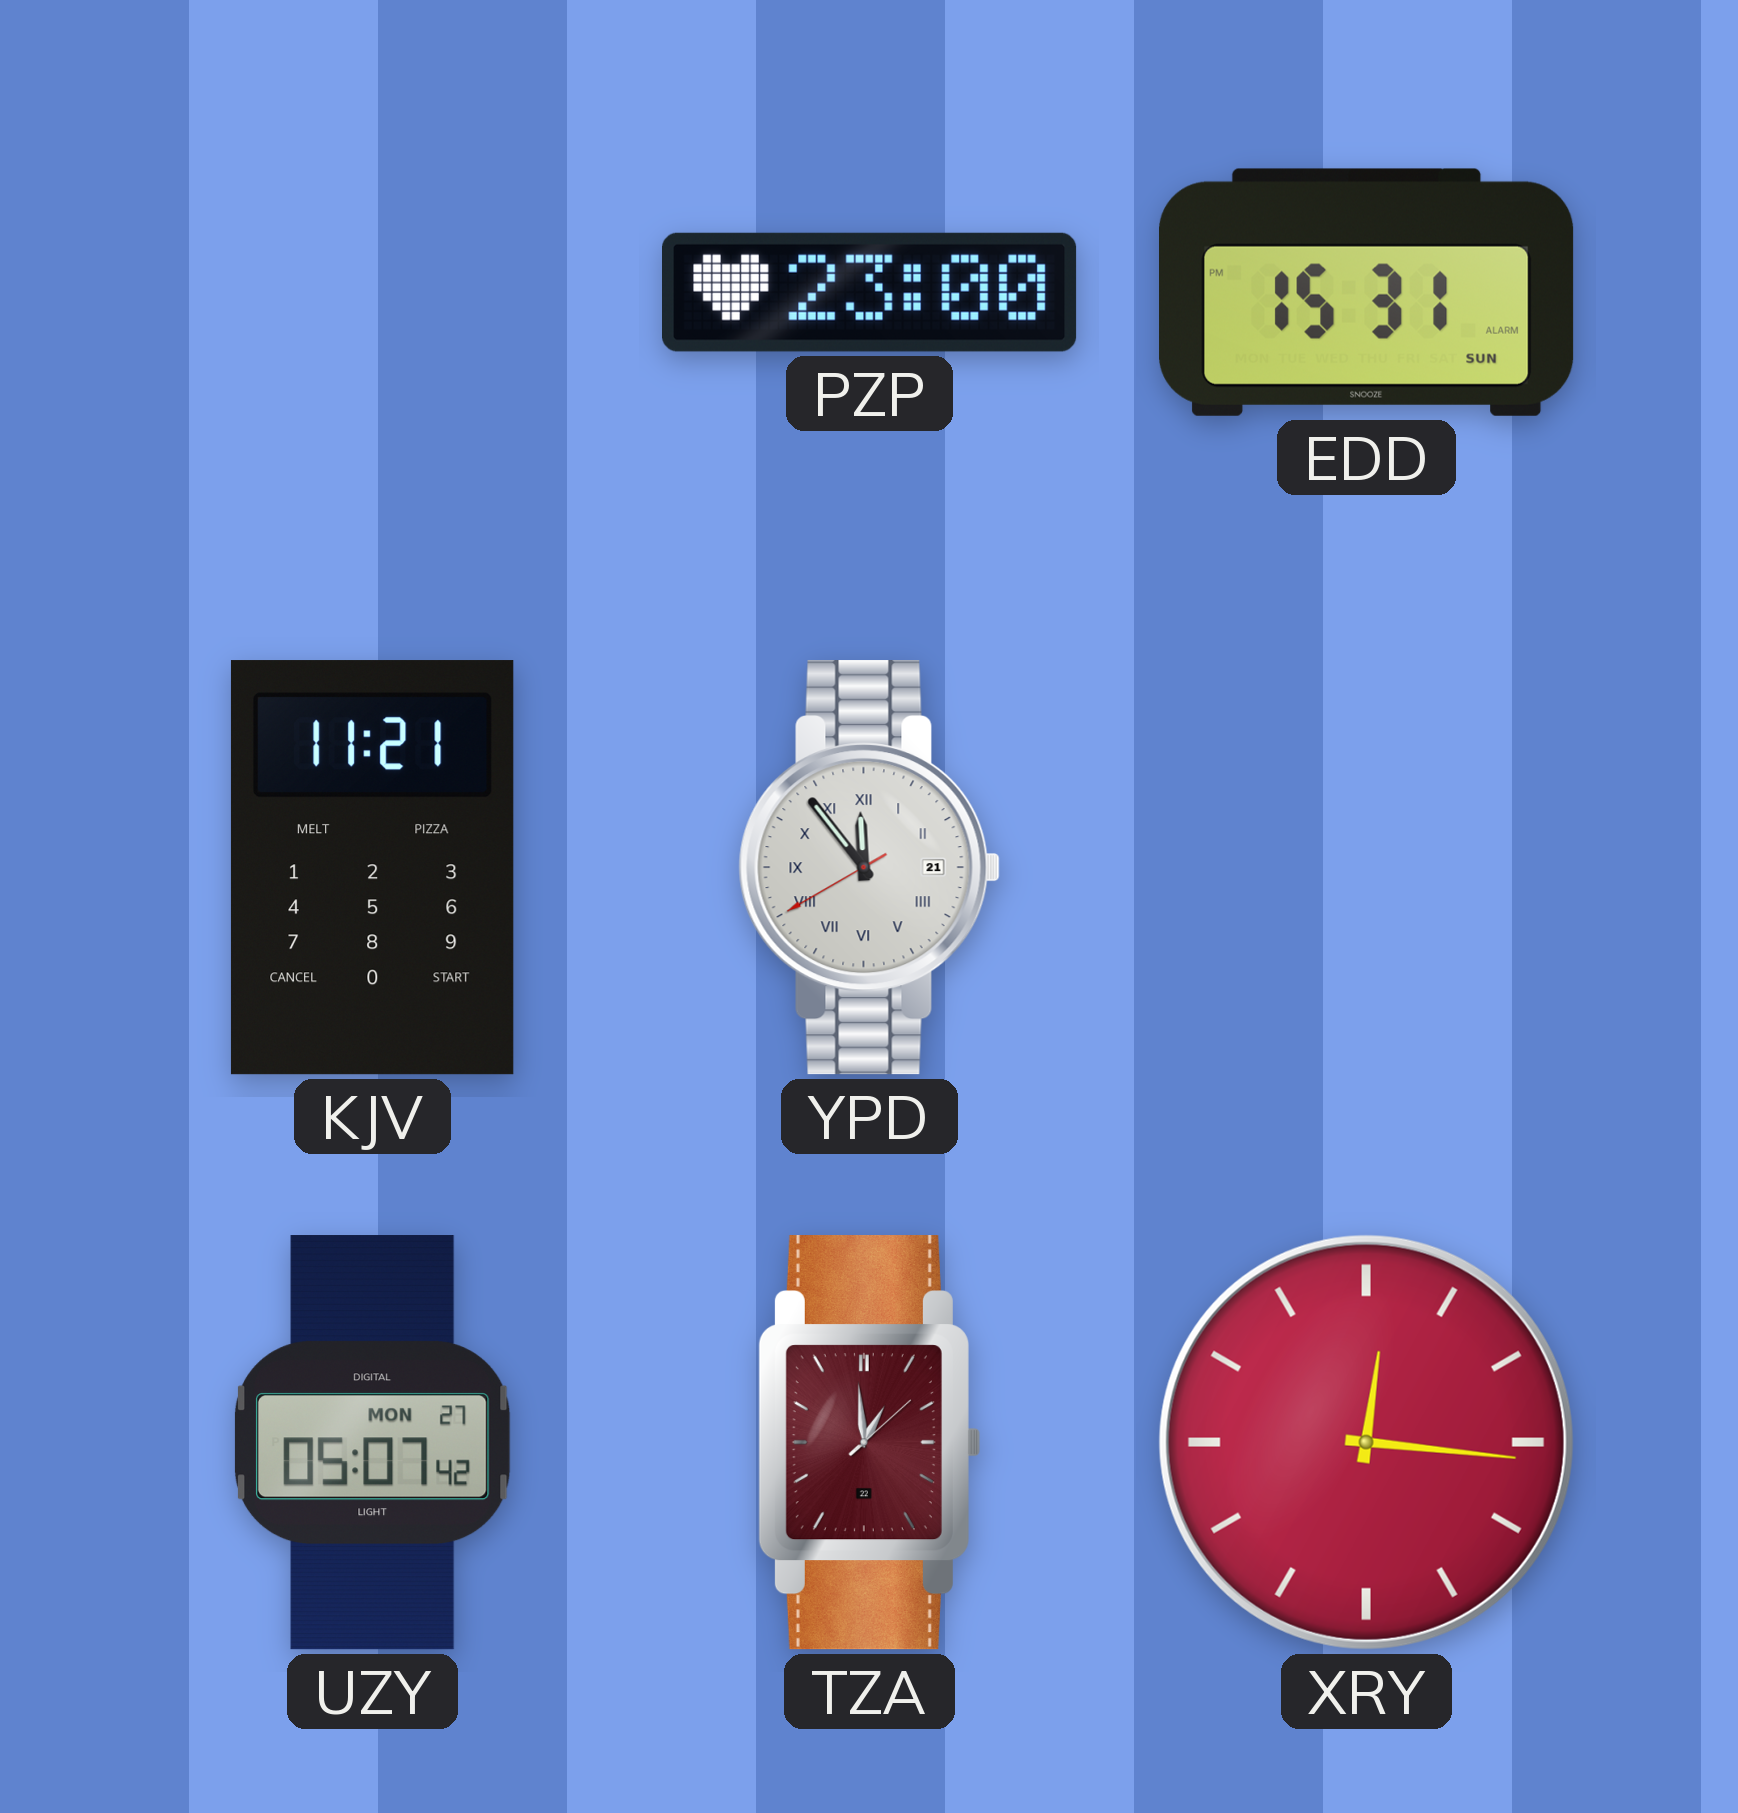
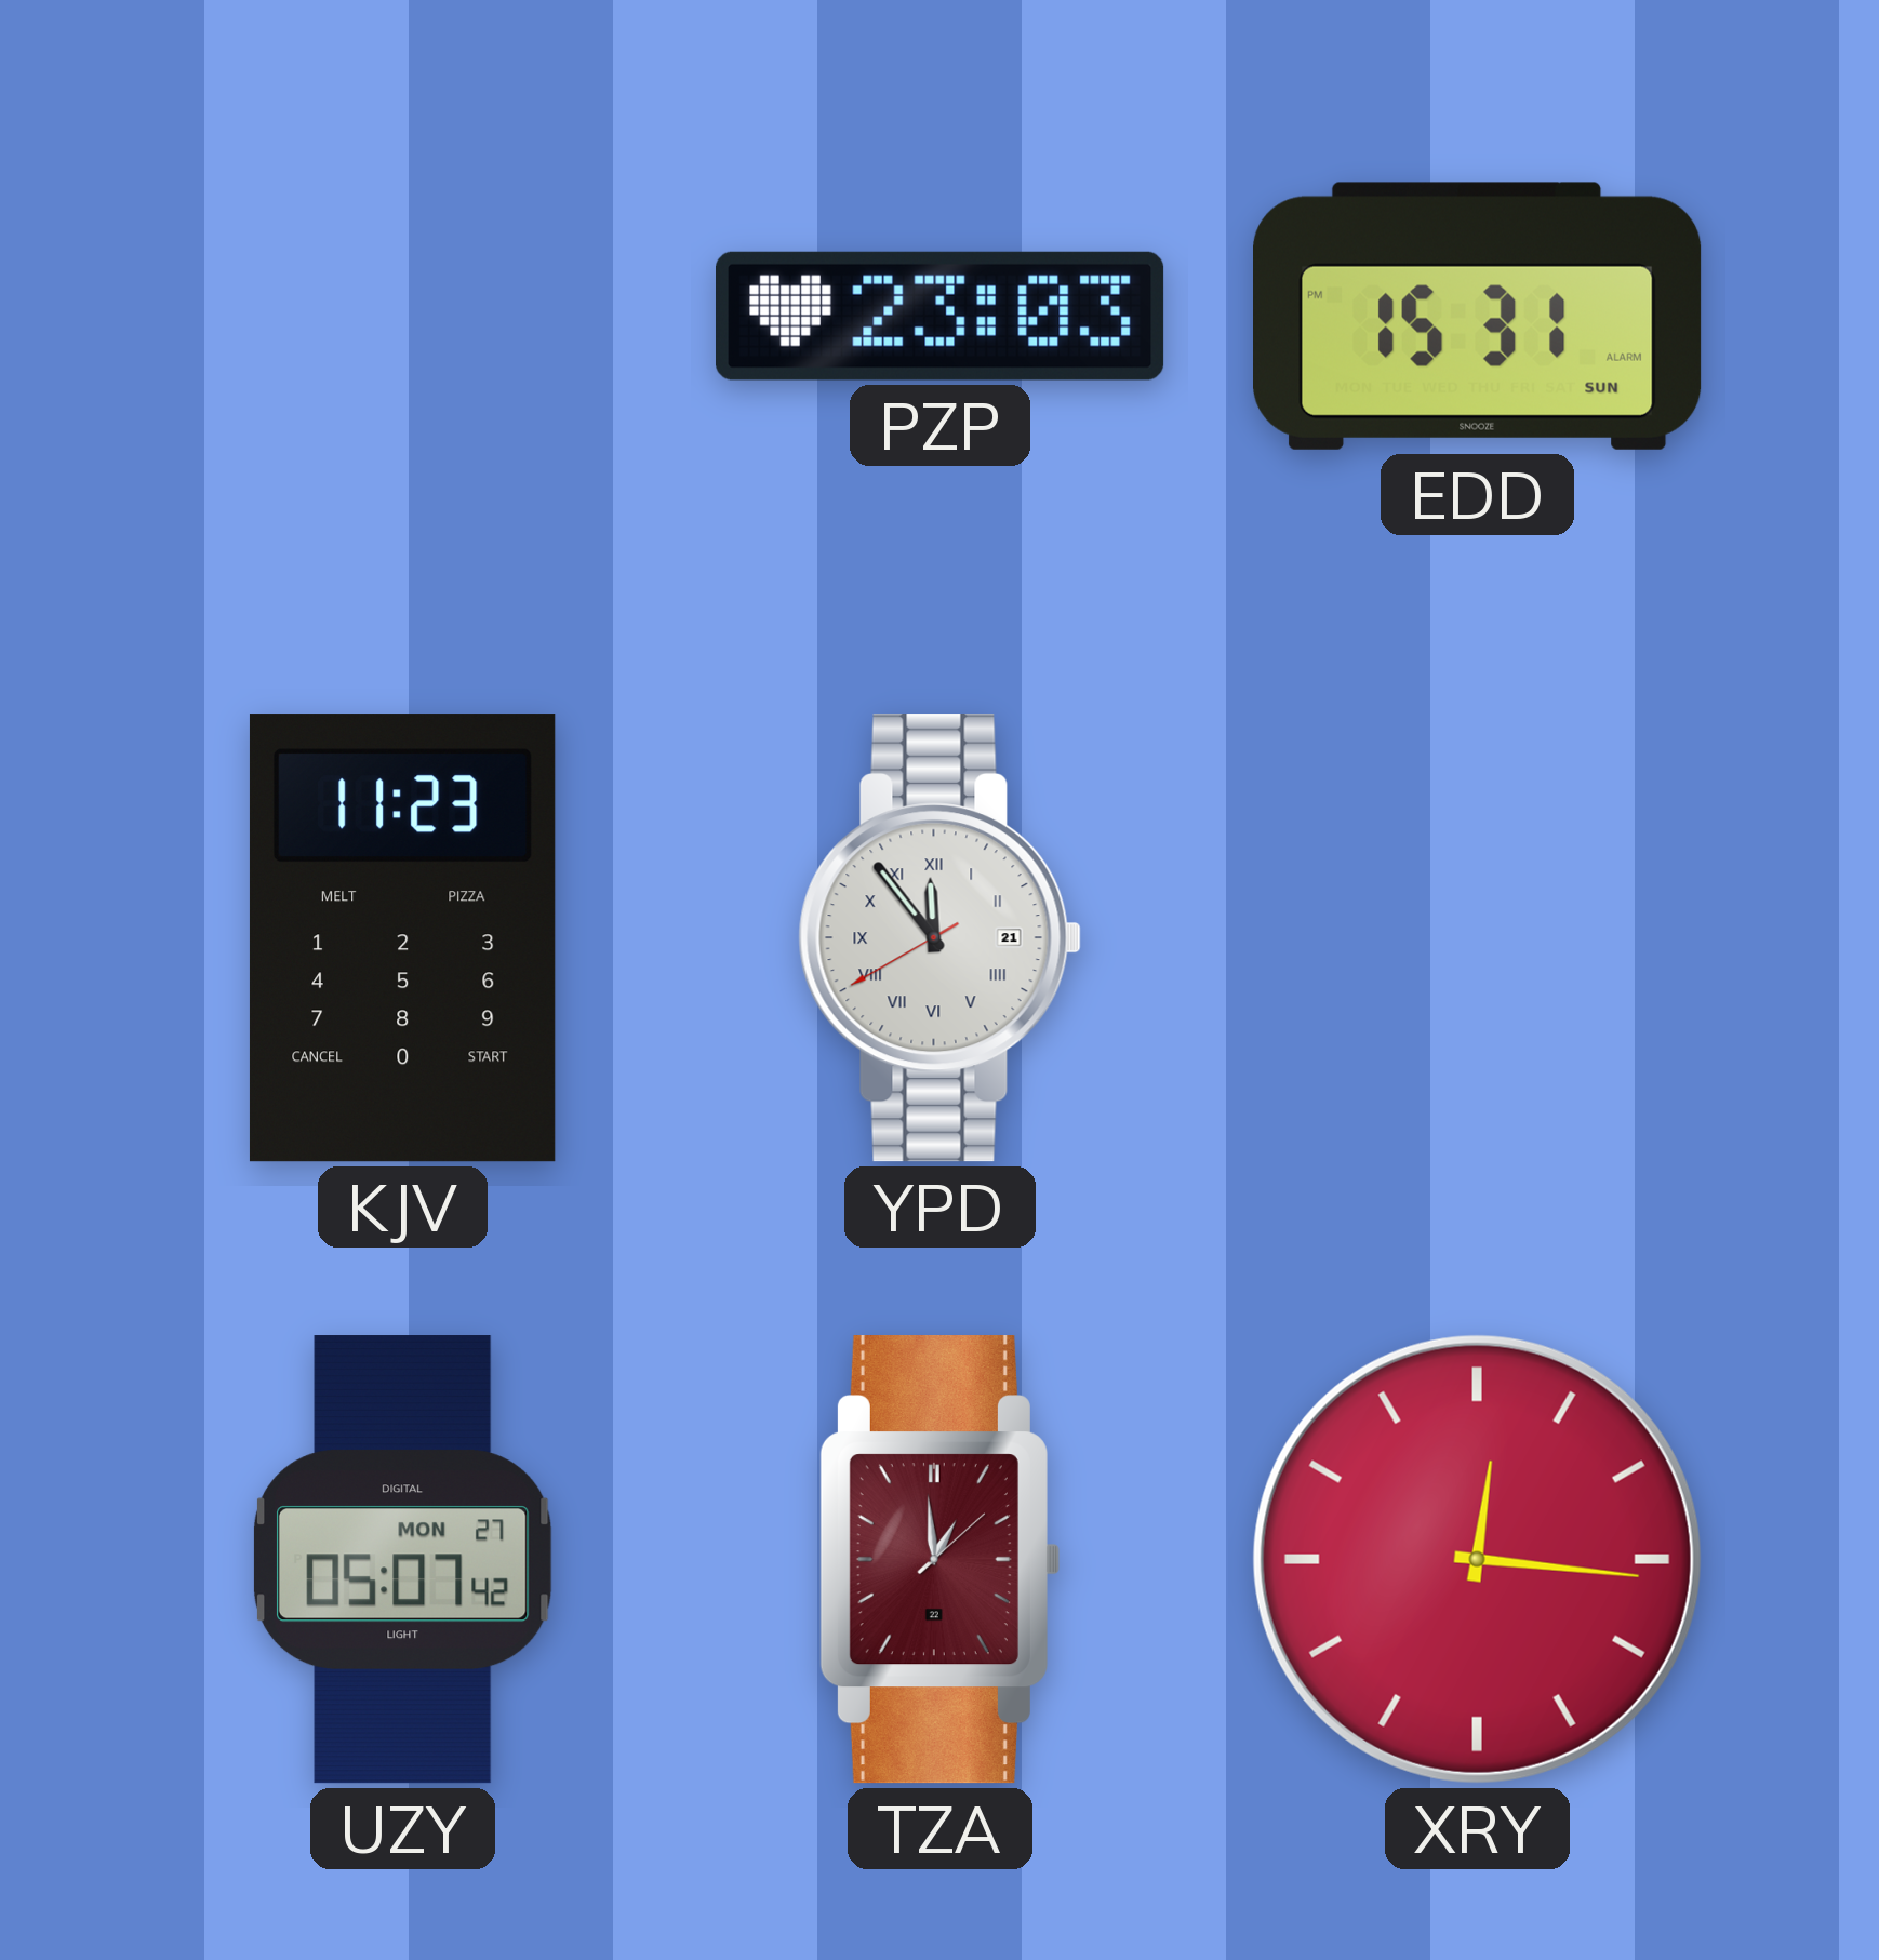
PZP: 23:00 -> 23:03
KJV: 11:21 -> 11:23
